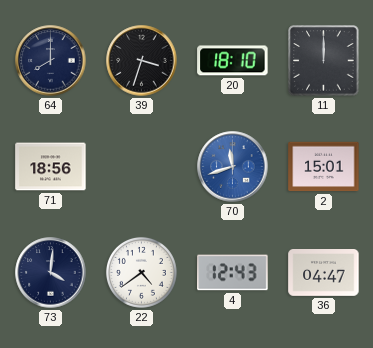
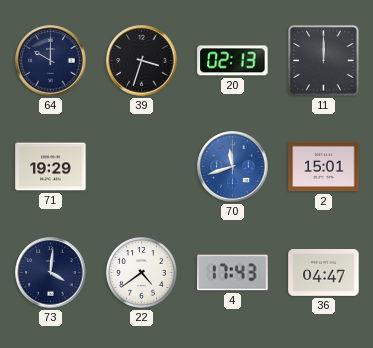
64: 8:00 -> 10:00
20: 18:10 -> 02:13
71: 18:56 -> 19:29
4: 12:43 -> 17:43
